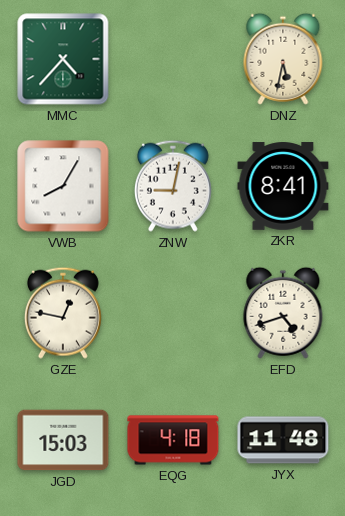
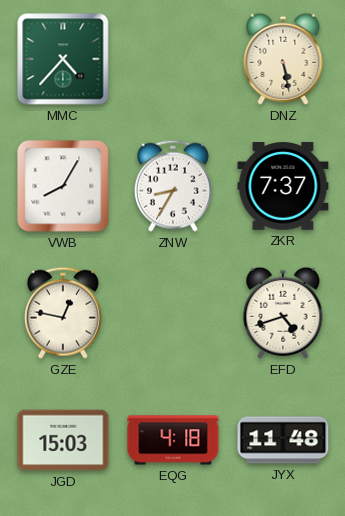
DNZ: 5:32 -> 5:28
ZNW: 9:02 -> 8:35
ZKR: 8:41 -> 7:37
